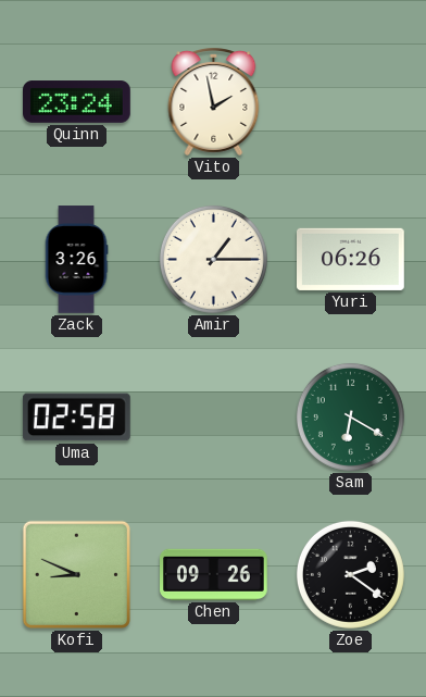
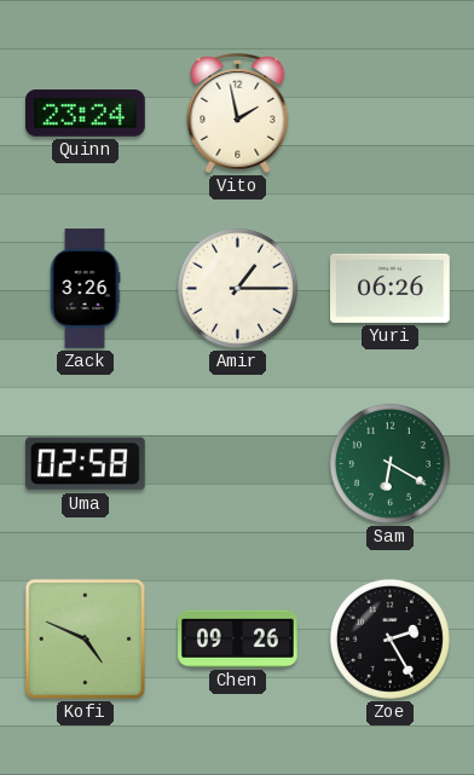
Kofi: 8:49 -> 4:49
Zoe: 2:21 -> 2:25
